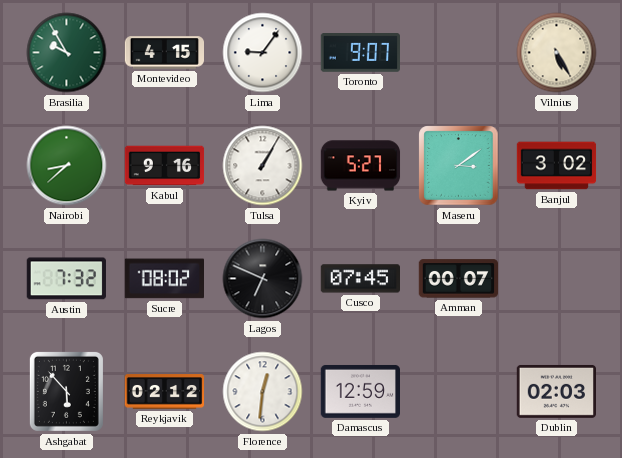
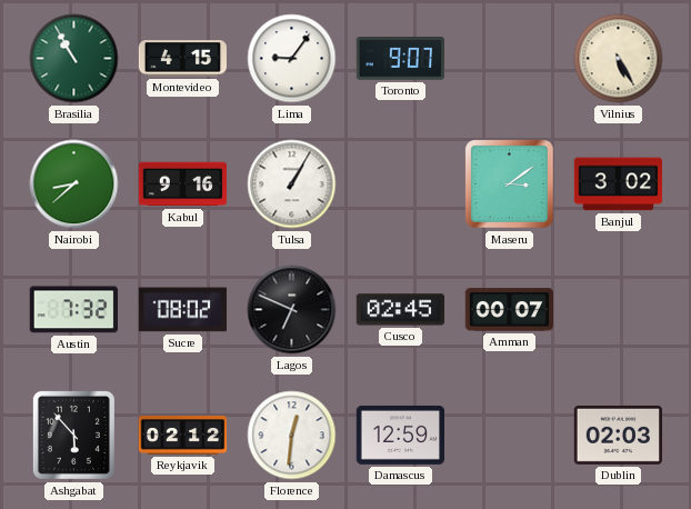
Brasilia: 9:55 -> 10:55
Kyiv: 5:27 -> none
Cusco: 07:45 -> 02:45
